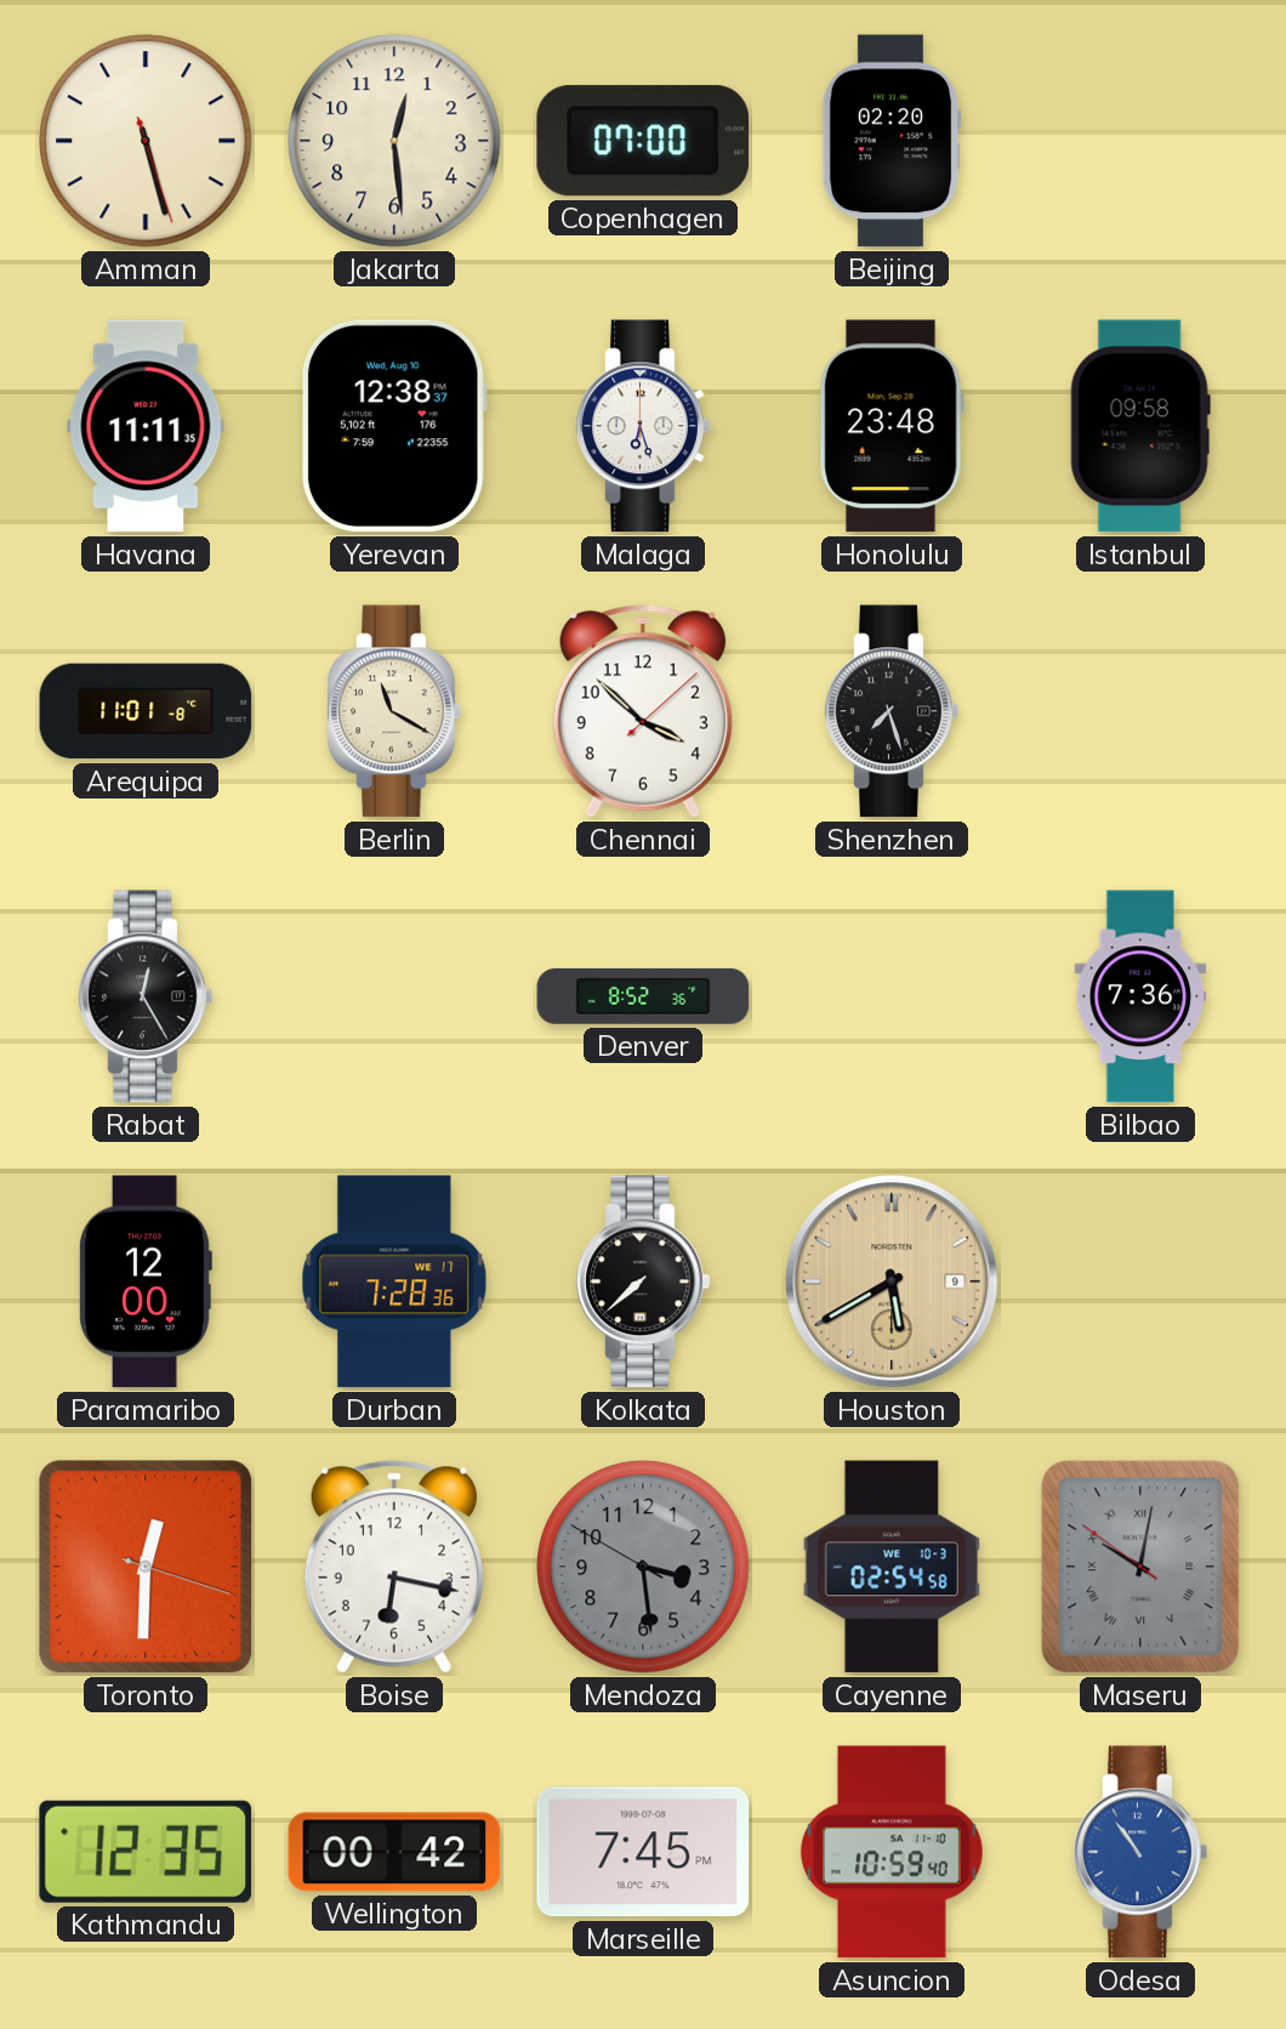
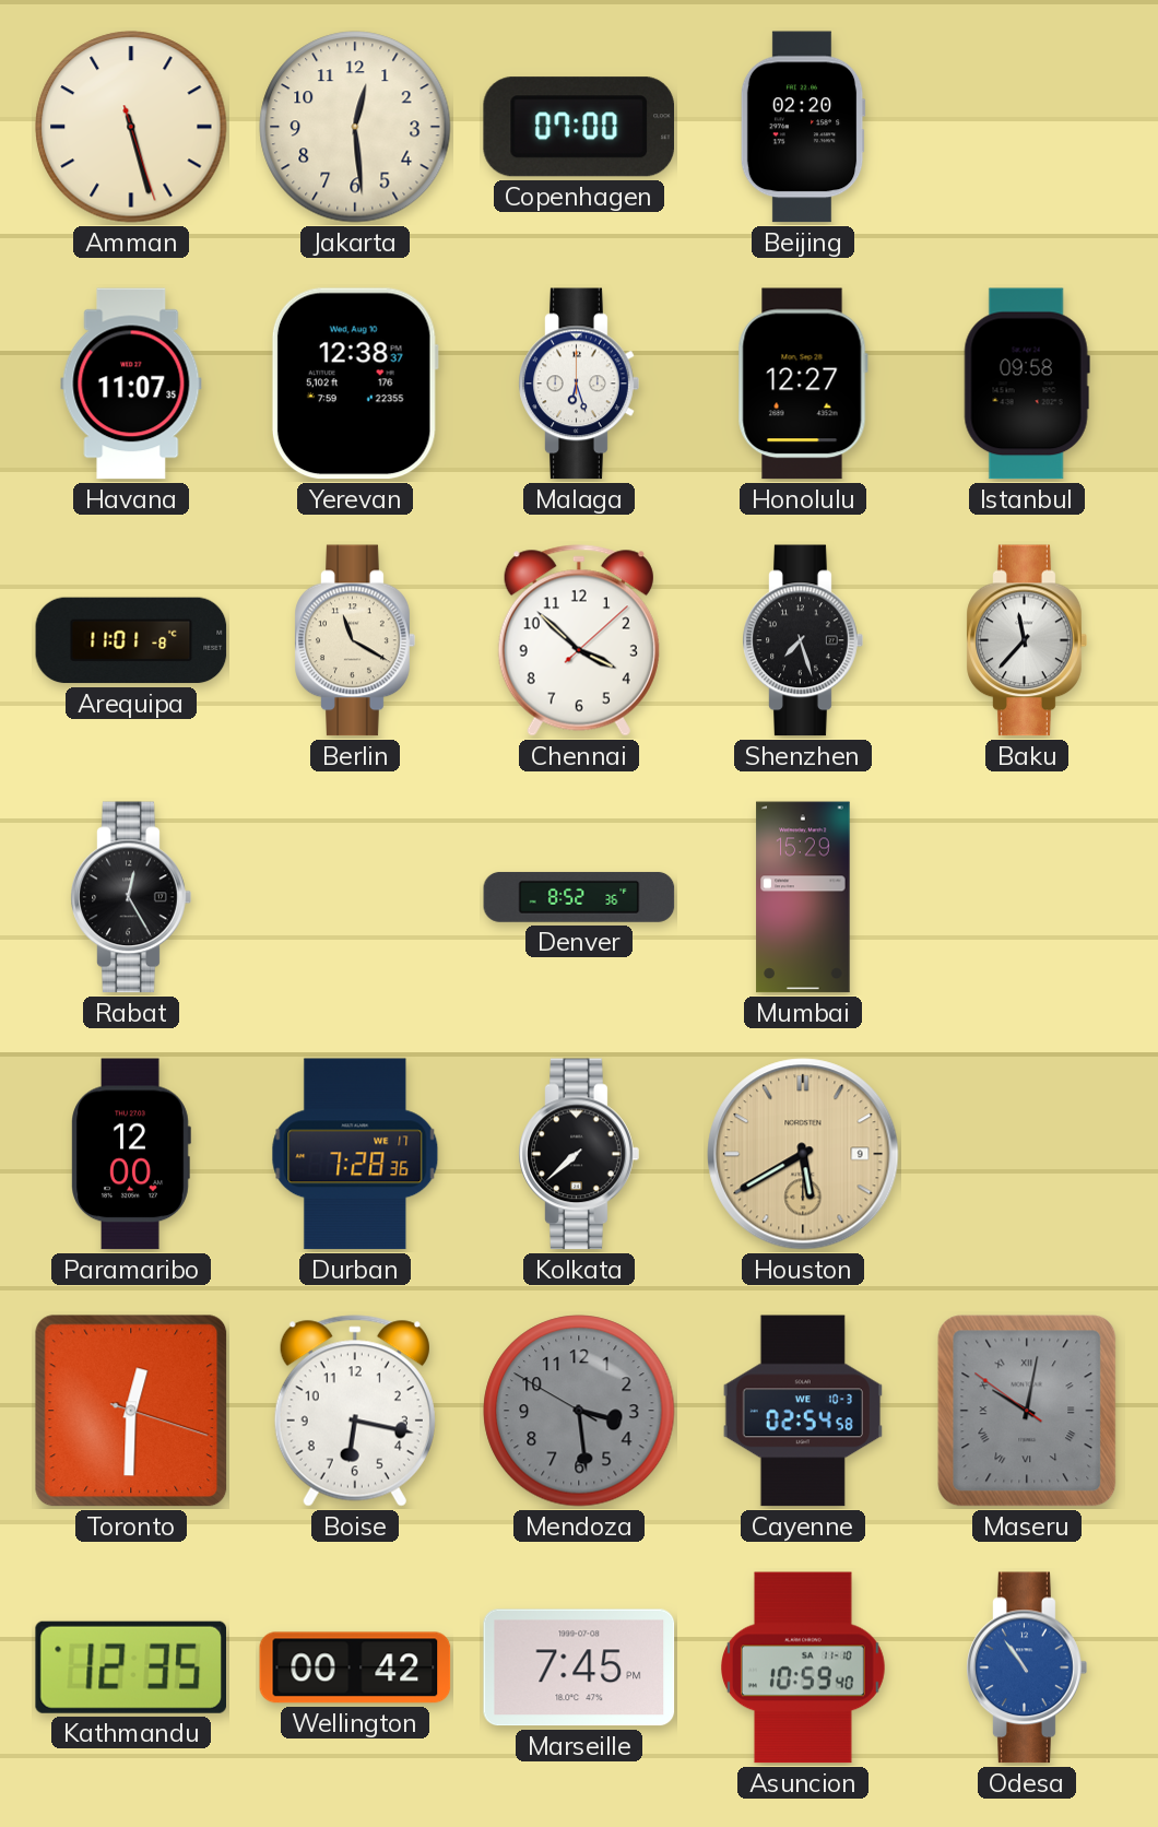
Havana: 11:11 -> 11:07
Honolulu: 23:48 -> 12:27
Baku: none -> 11:37
Mumbai: none -> 15:29
Bilbao: 7:36 -> none
